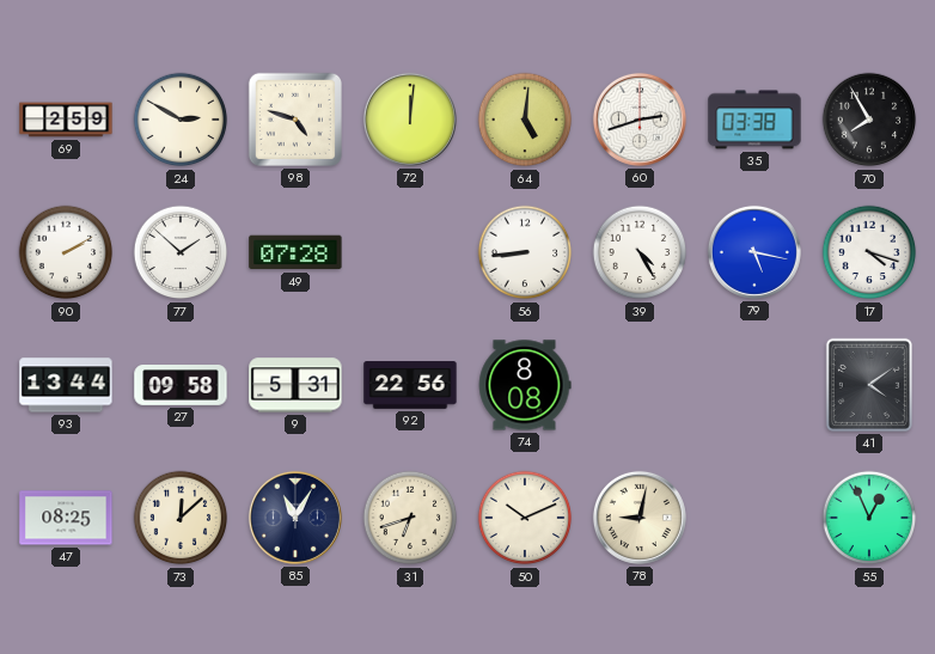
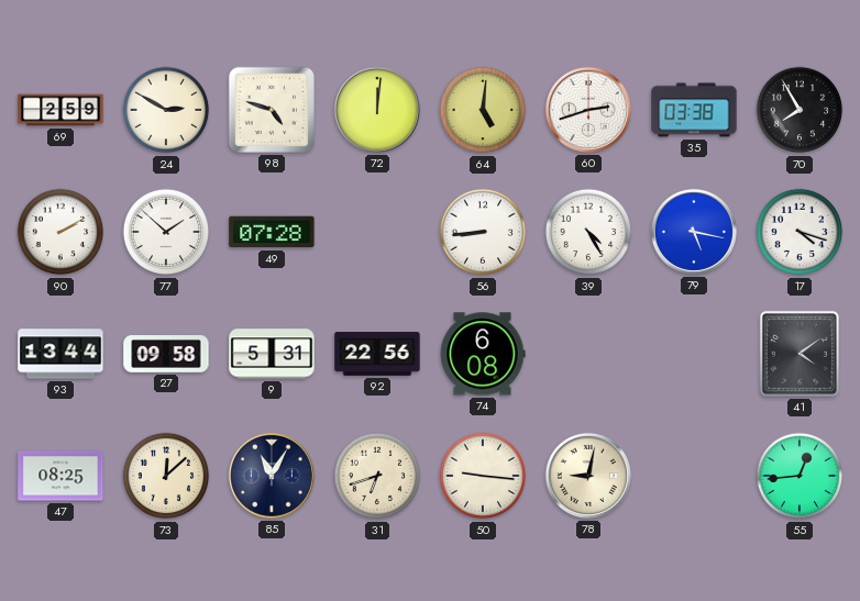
74: 8:08 -> 6:08
50: 10:11 -> 9:16
55: 12:56 -> 12:44
